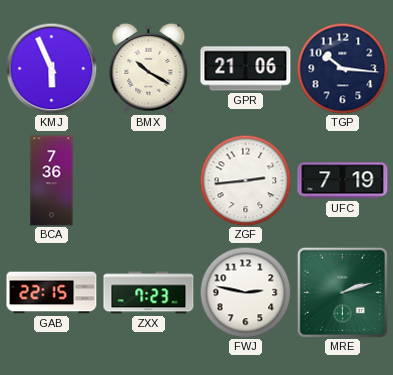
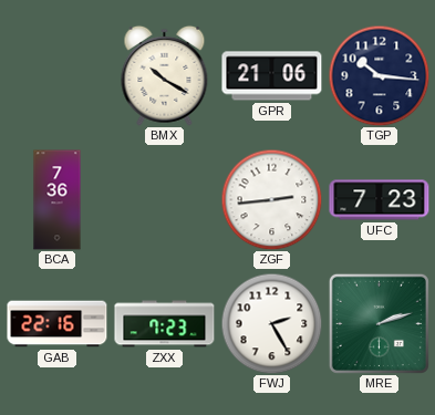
KMJ: 5:56 -> none
UFC: 7:19 -> 7:23
GAB: 22:15 -> 22:16
FWJ: 2:47 -> 2:25
